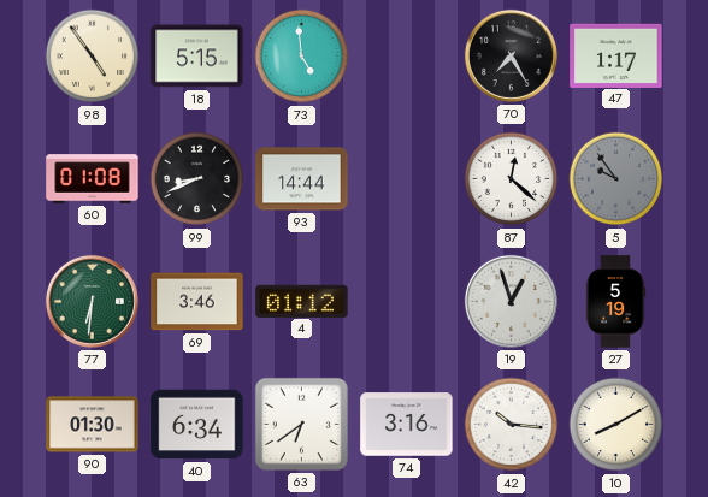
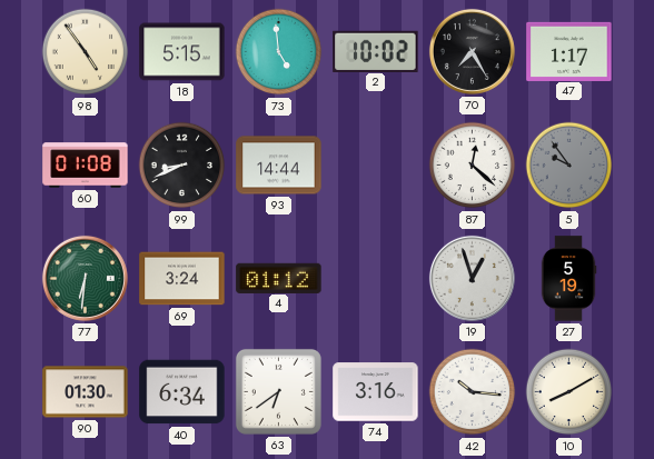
2: none -> 10:02
69: 3:46 -> 3:24
